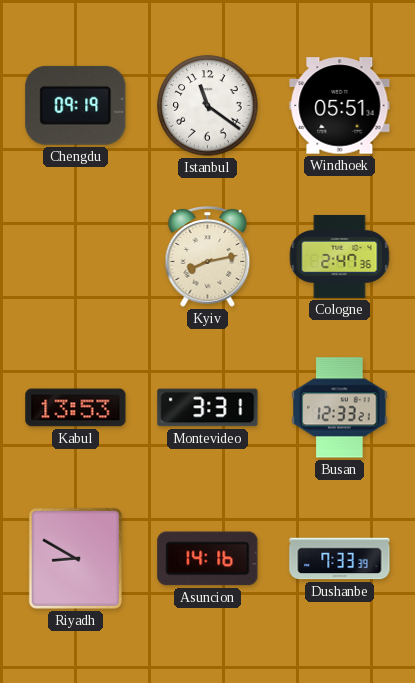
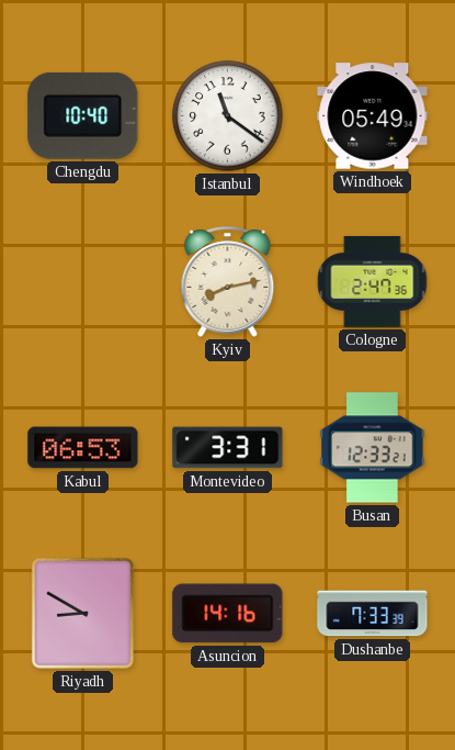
Chengdu: 09:19 -> 10:40
Windhoek: 05:51 -> 05:49
Kabul: 13:53 -> 06:53
